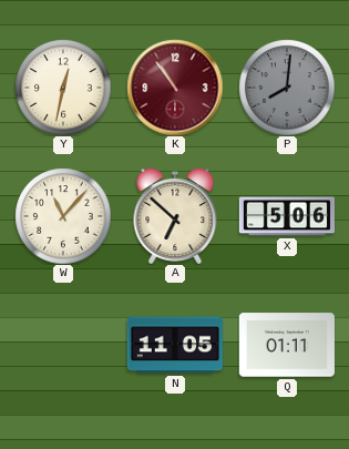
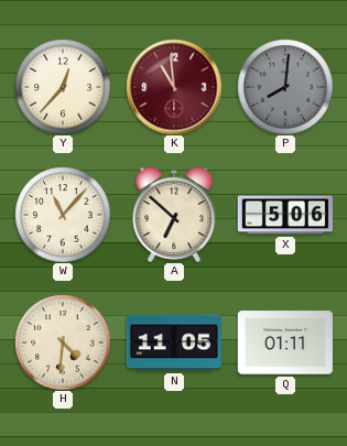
Y: 12:32 -> 12:37
K: 10:54 -> 10:59
H: none -> 4:31
